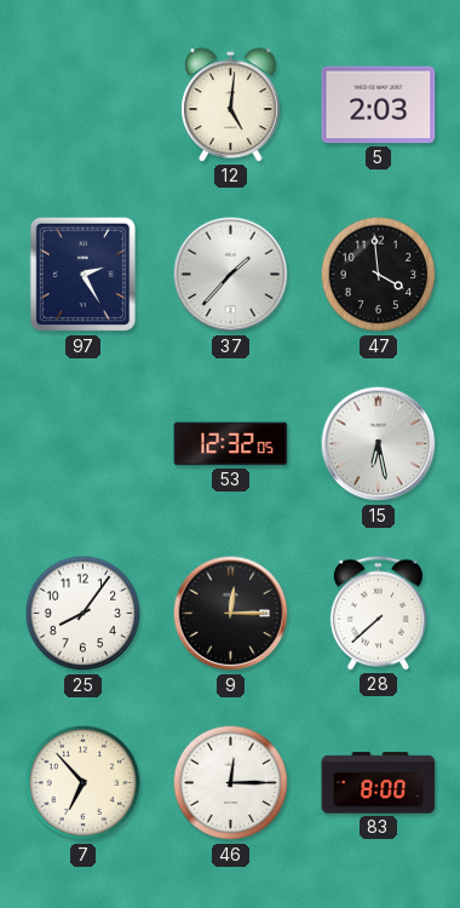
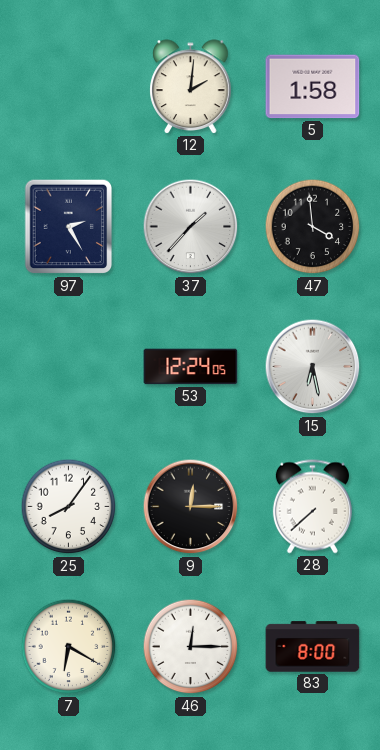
12: 5:01 -> 2:01
5: 2:03 -> 1:58
53: 12:32 -> 12:24
7: 6:53 -> 6:20
